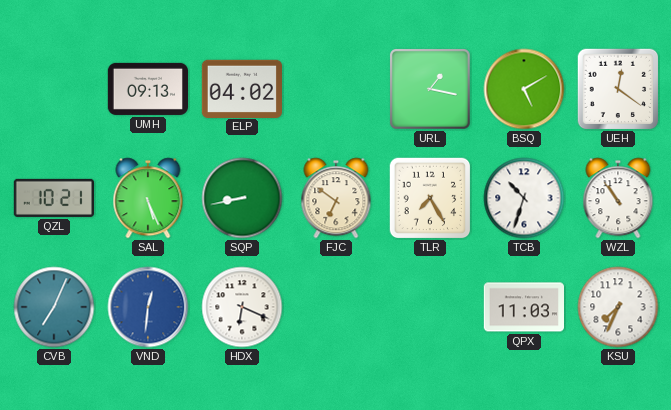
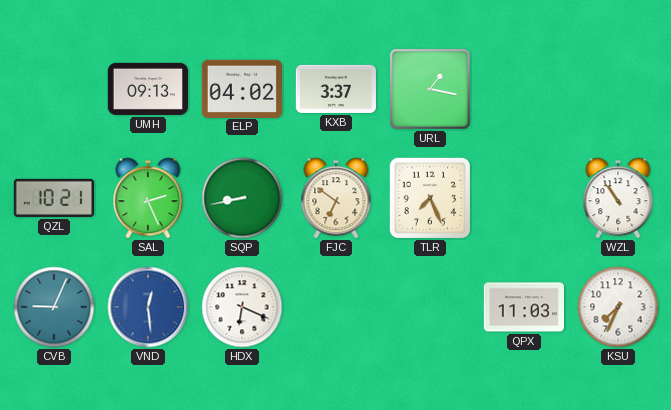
KXB: none -> 3:37
BSQ: 5:10 -> none
UEH: 12:21 -> none
SAL: 5:26 -> 2:26
TLR: 7:25 -> 7:26
TCB: 10:33 -> none
CVB: 7:04 -> 9:04
VND: 12:31 -> 12:29
